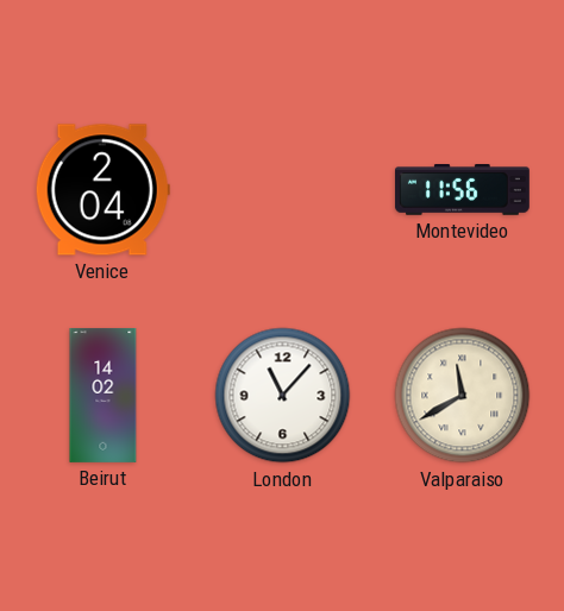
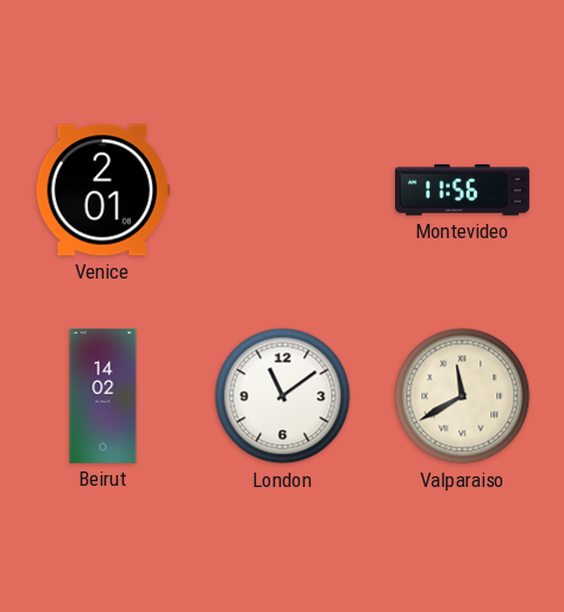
Venice: 2:04 -> 2:01
London: 11:07 -> 11:09
